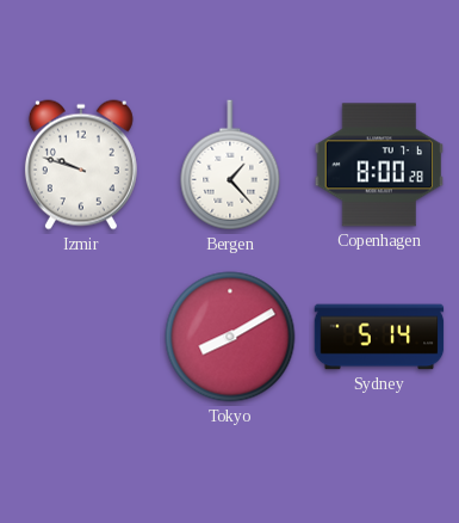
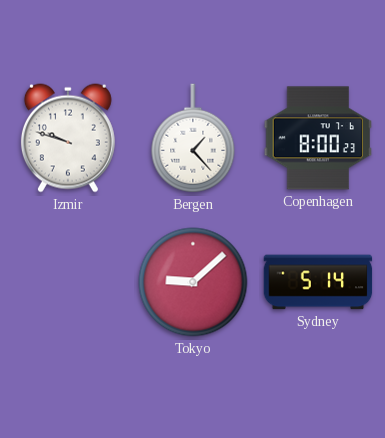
Copenhagen: 8:00:28 -> 8:00:23
Tokyo: 8:10 -> 9:08
